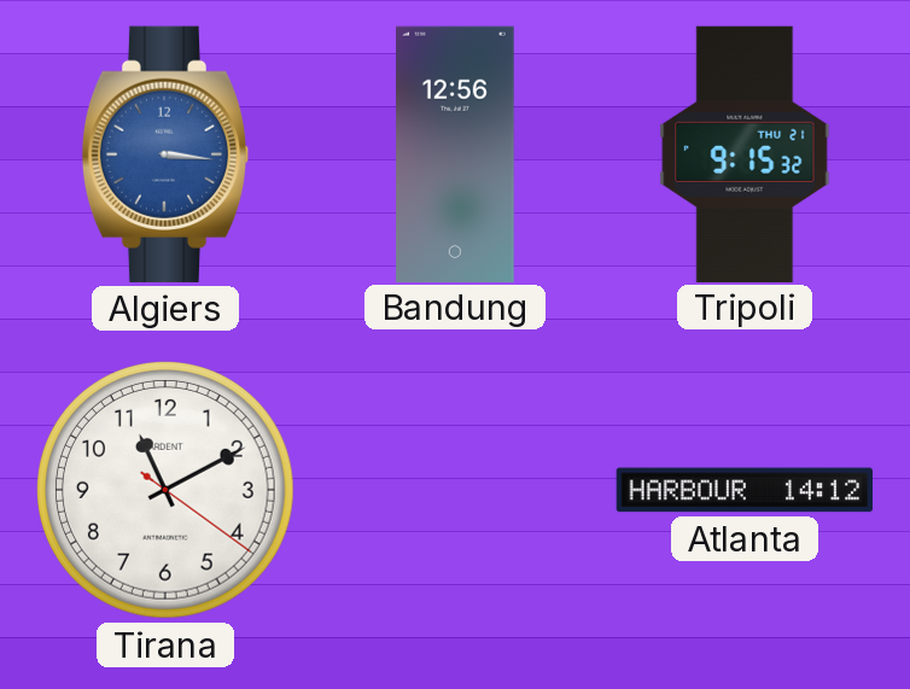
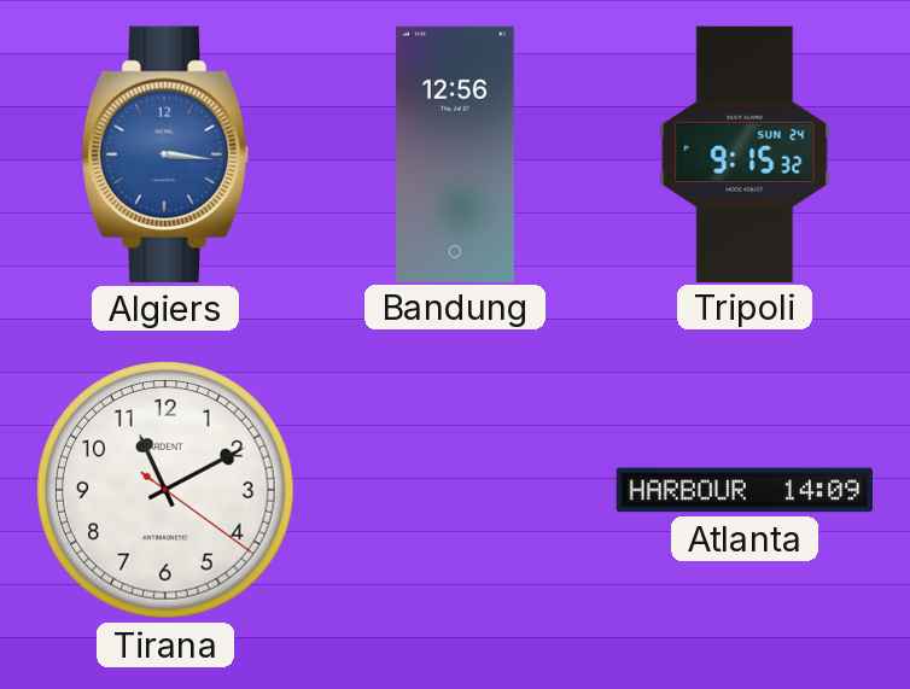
Tripoli date: THU 21 -> SUN 24
Atlanta: 14:12 -> 14:09
